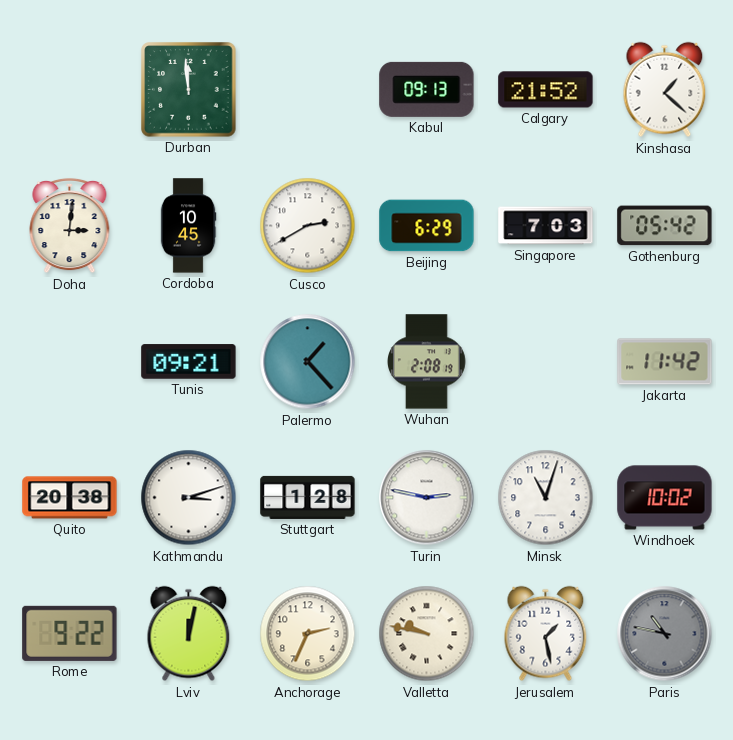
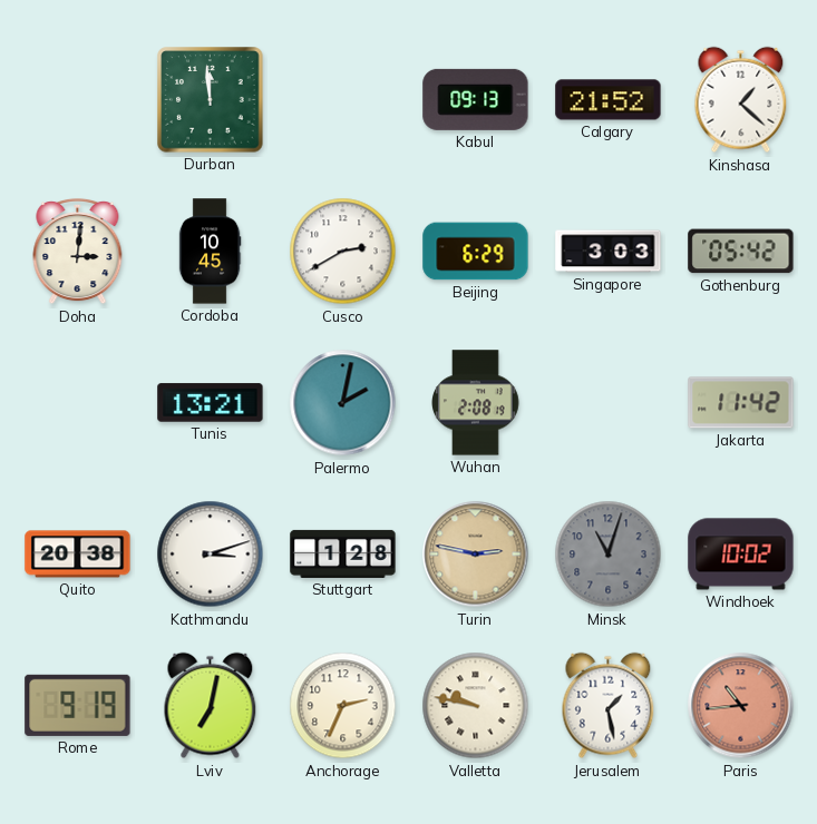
Singapore: 7:03 -> 3:03
Tunis: 09:21 -> 13:21
Palermo: 1:23 -> 2:02
Turin dial: white -> champagne
Minsk dial: white -> grey
Rome: 9:22 -> 9:19
Lviv: 12:02 -> 7:02
Paris: 10:47 -> 10:44
Paris dial: grey -> salmon
